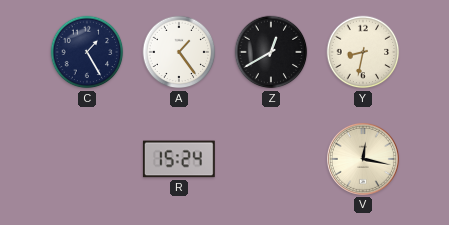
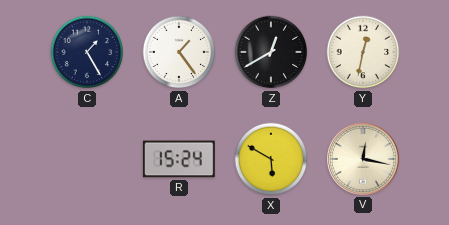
Y: 8:32 -> 12:32
X: none -> 5:50
